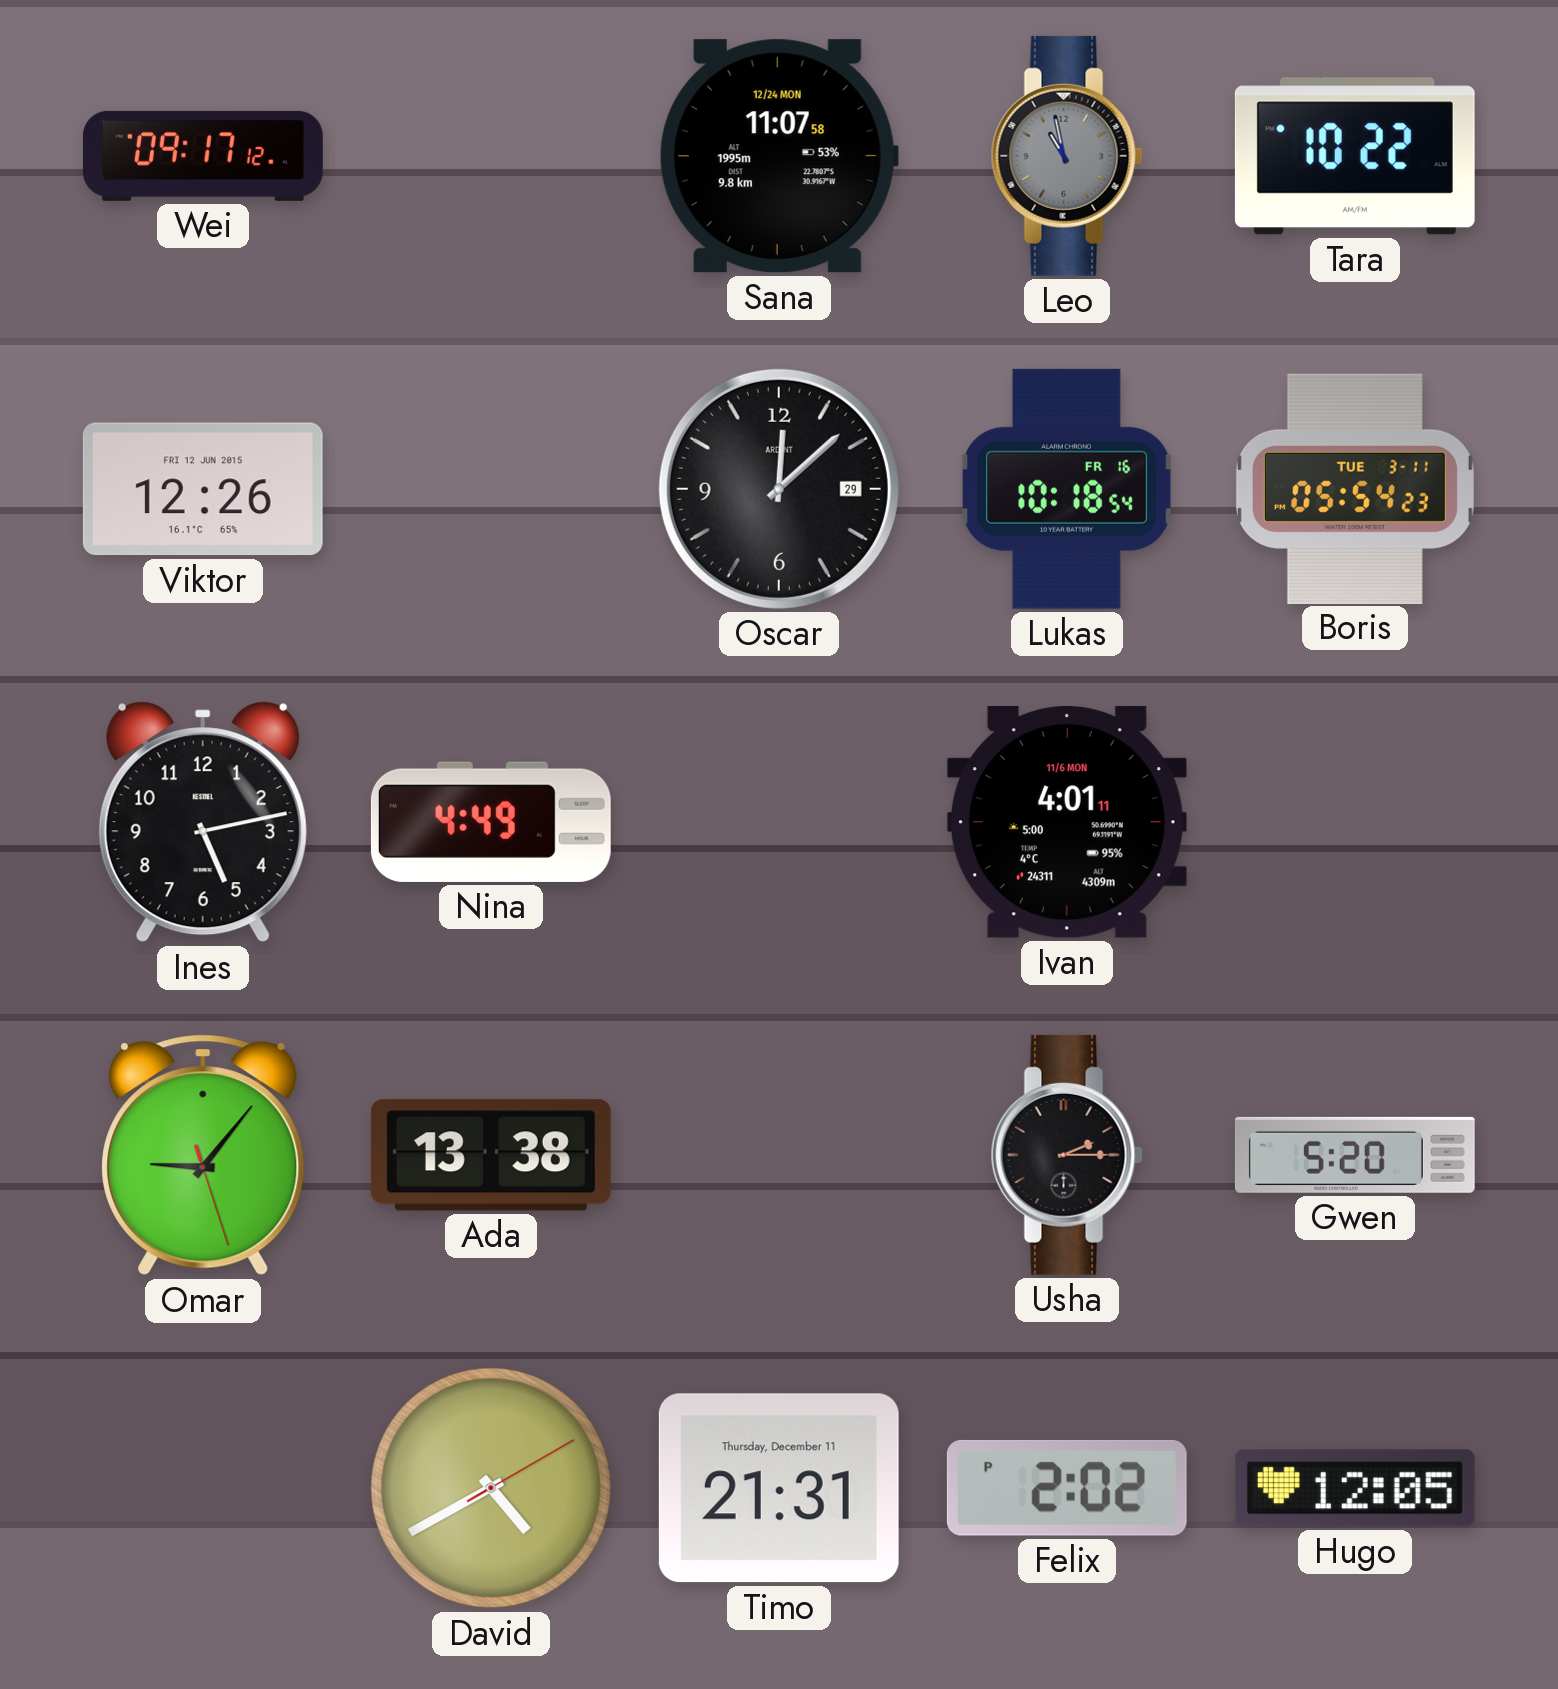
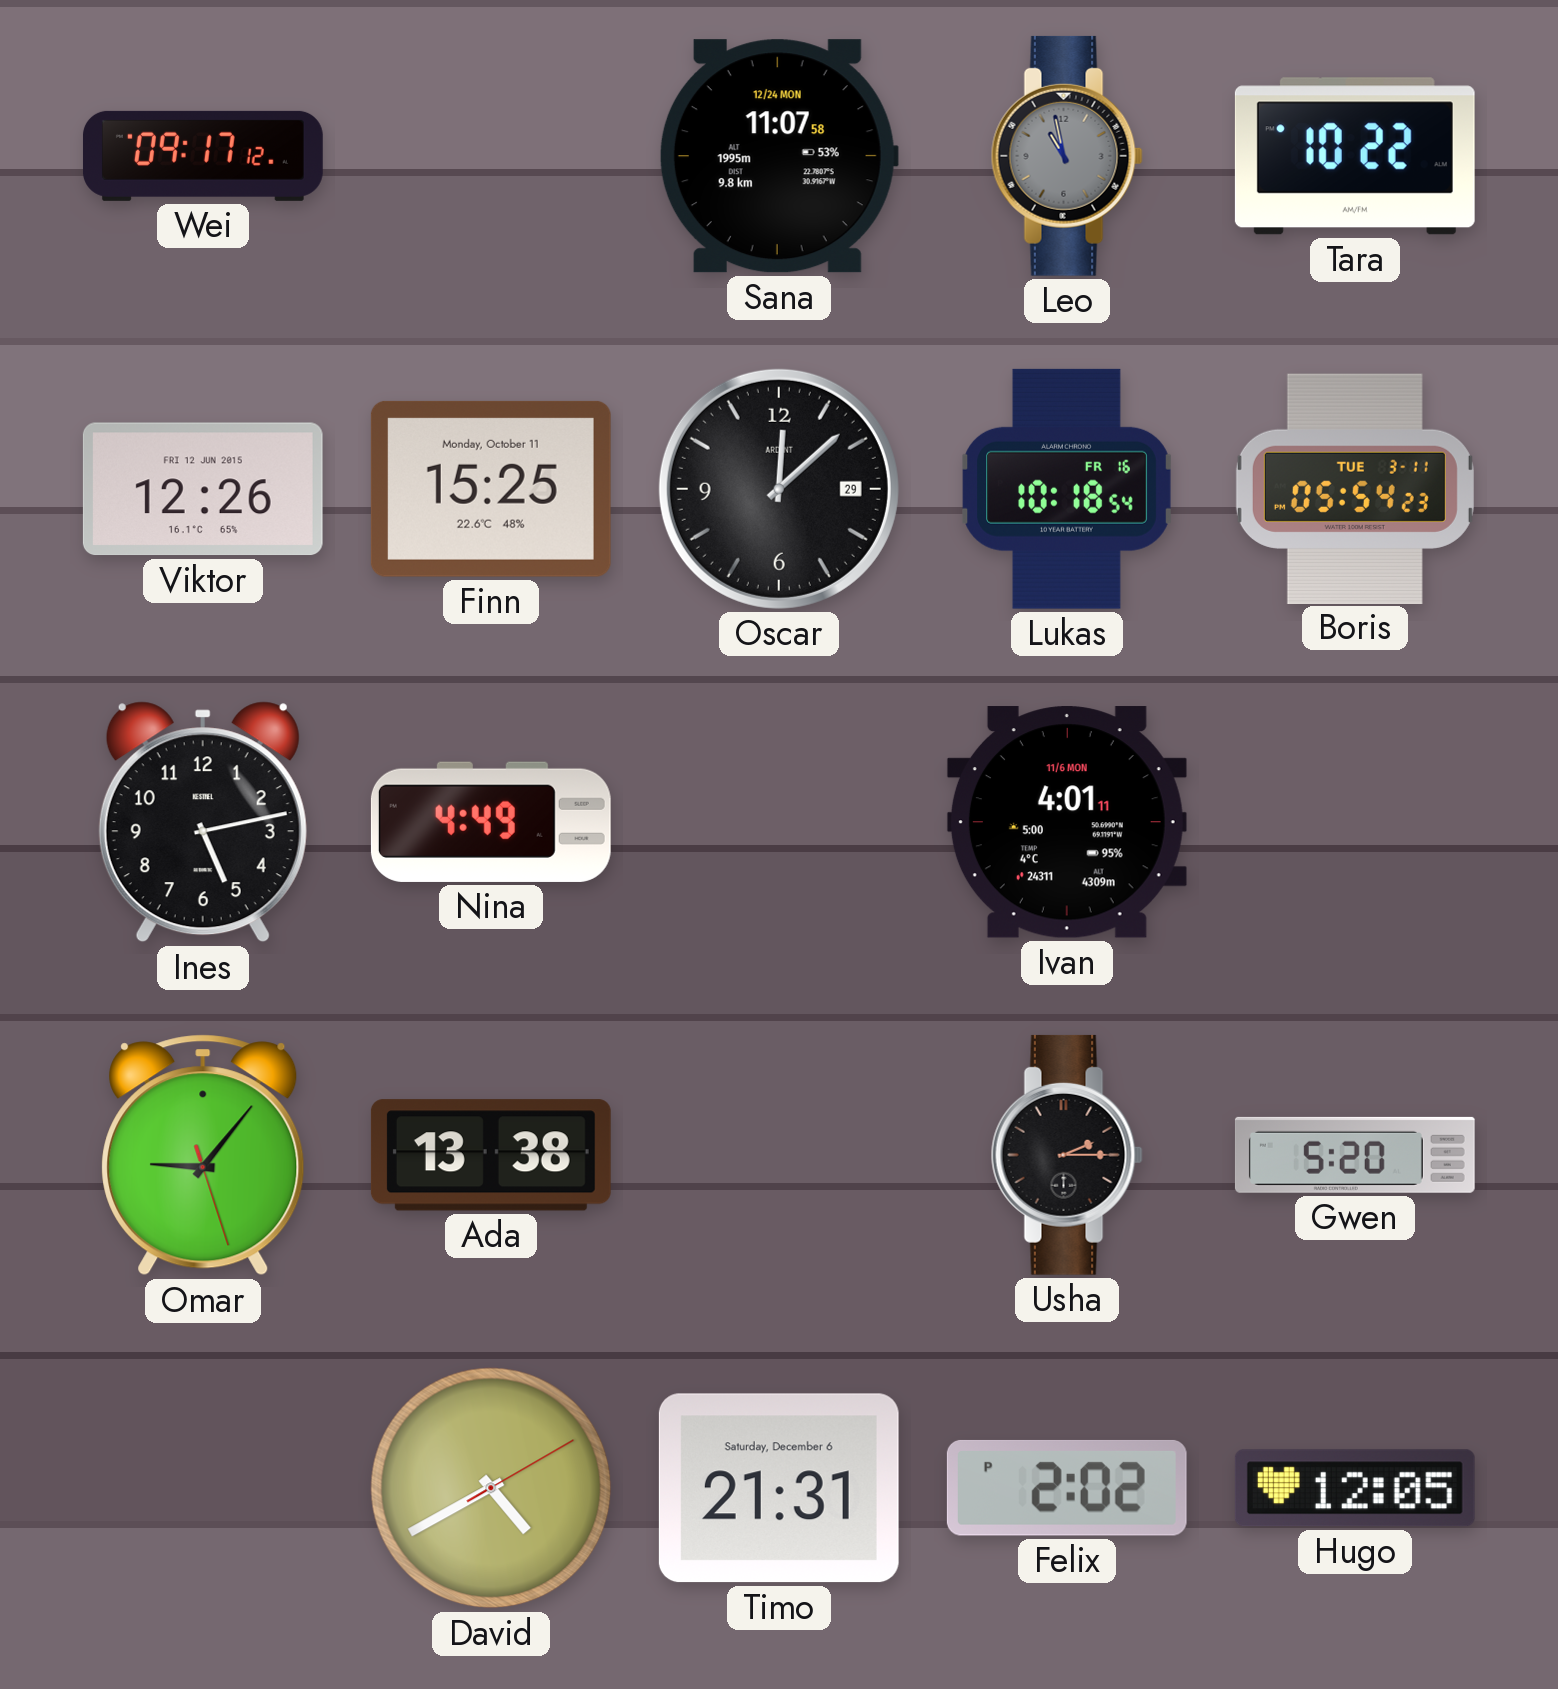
Finn: none -> 15:25
Timo date: Thursday, December 11 -> Saturday, December 6
